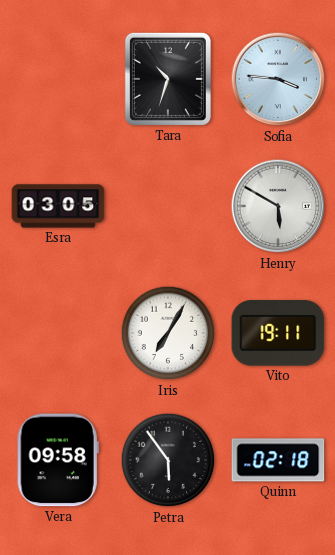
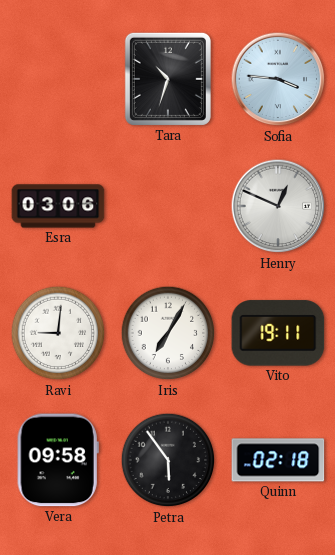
Esra: 03:05 -> 03:06
Henry: 5:50 -> 12:49
Ravi: none -> 9:01
